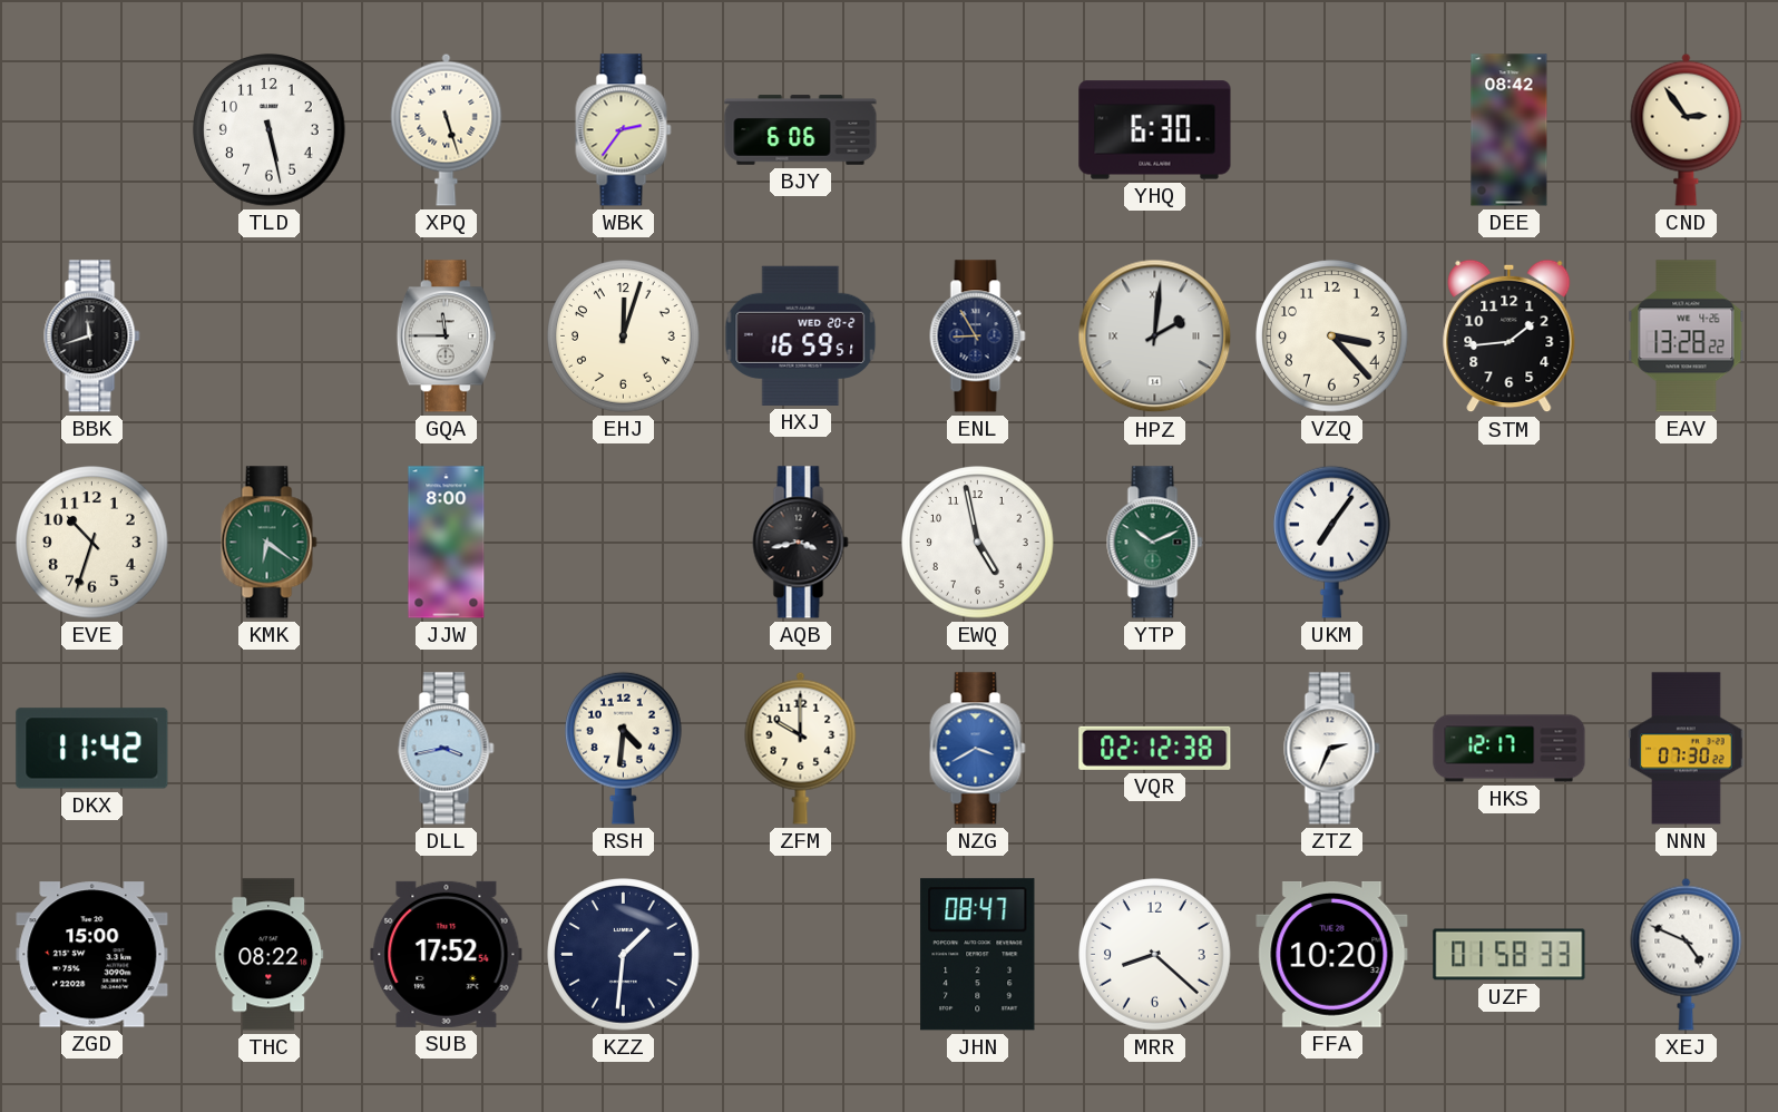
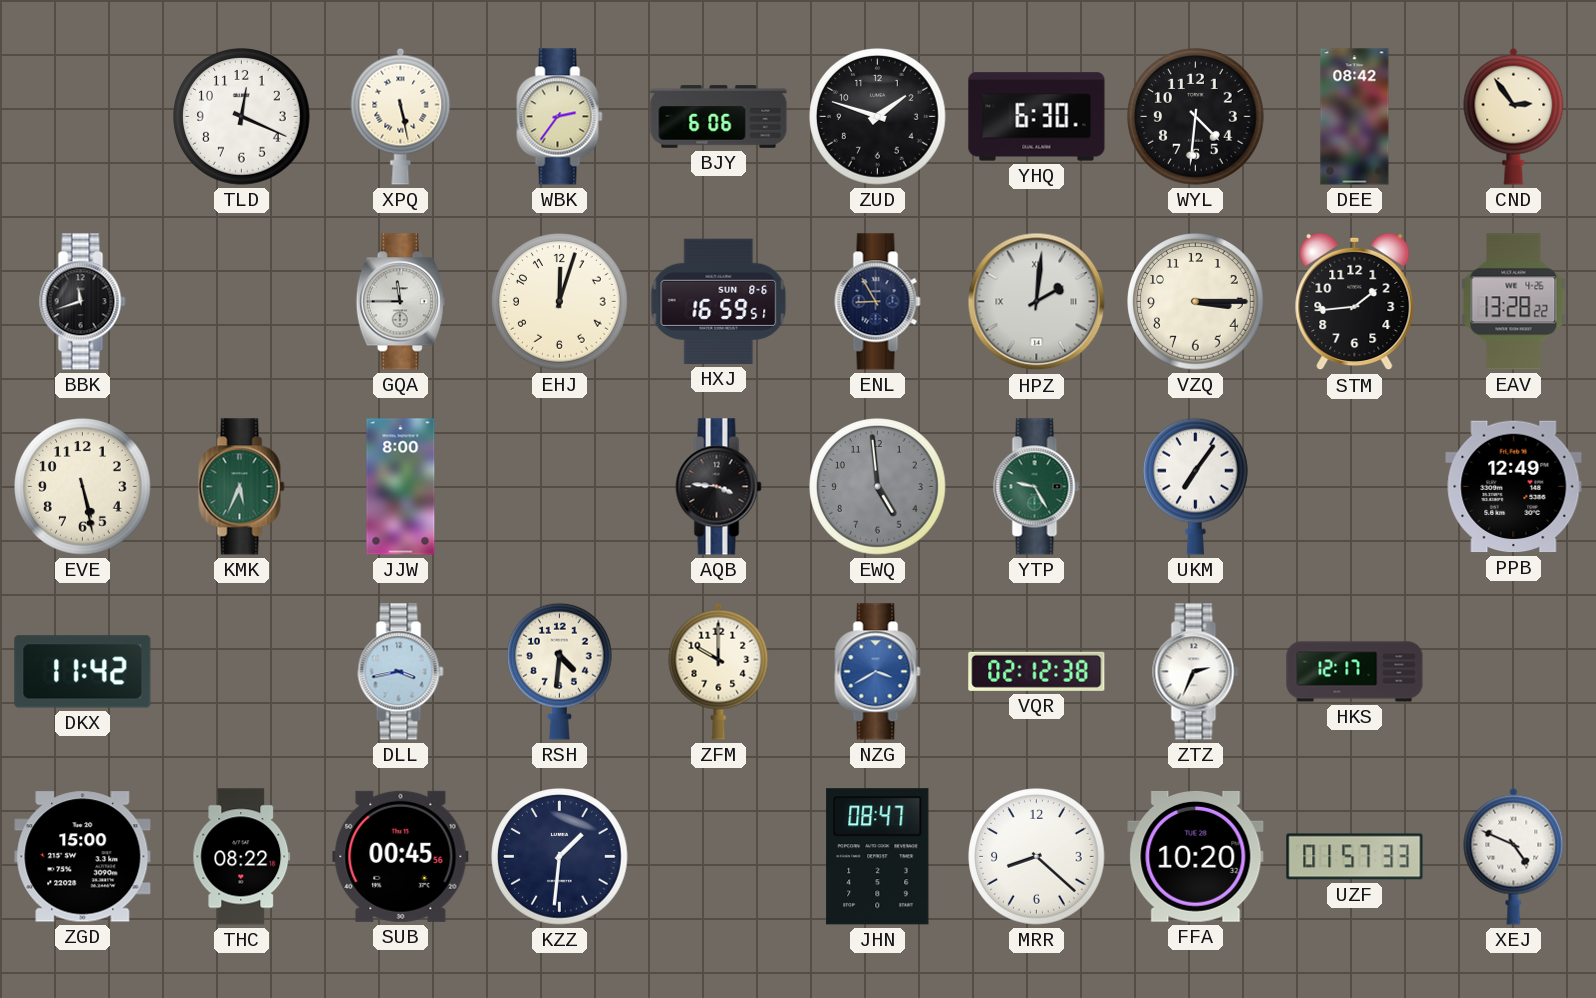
TLD: 5:28 -> 12:19
XPQ: 5:27 -> 5:28
ZUD: none -> 1:48
WYL: none -> 4:31
HXJ date: WED 20-2 -> SUN 8-6
VZQ: 3:23 -> 3:15
EVE: 10:33 -> 5:28
KMK: 6:21 -> 5:34
AQB: 3:43 -> 3:46
EWQ: 4:58 -> 4:59
EWQ dial: white -> grey
YTP: 10:11 -> 9:25
PPB: none -> 12:49
NNN: 07:30 -> none
SUB: 17:52 -> 00:45
UZF: 01:58 -> 01:57
